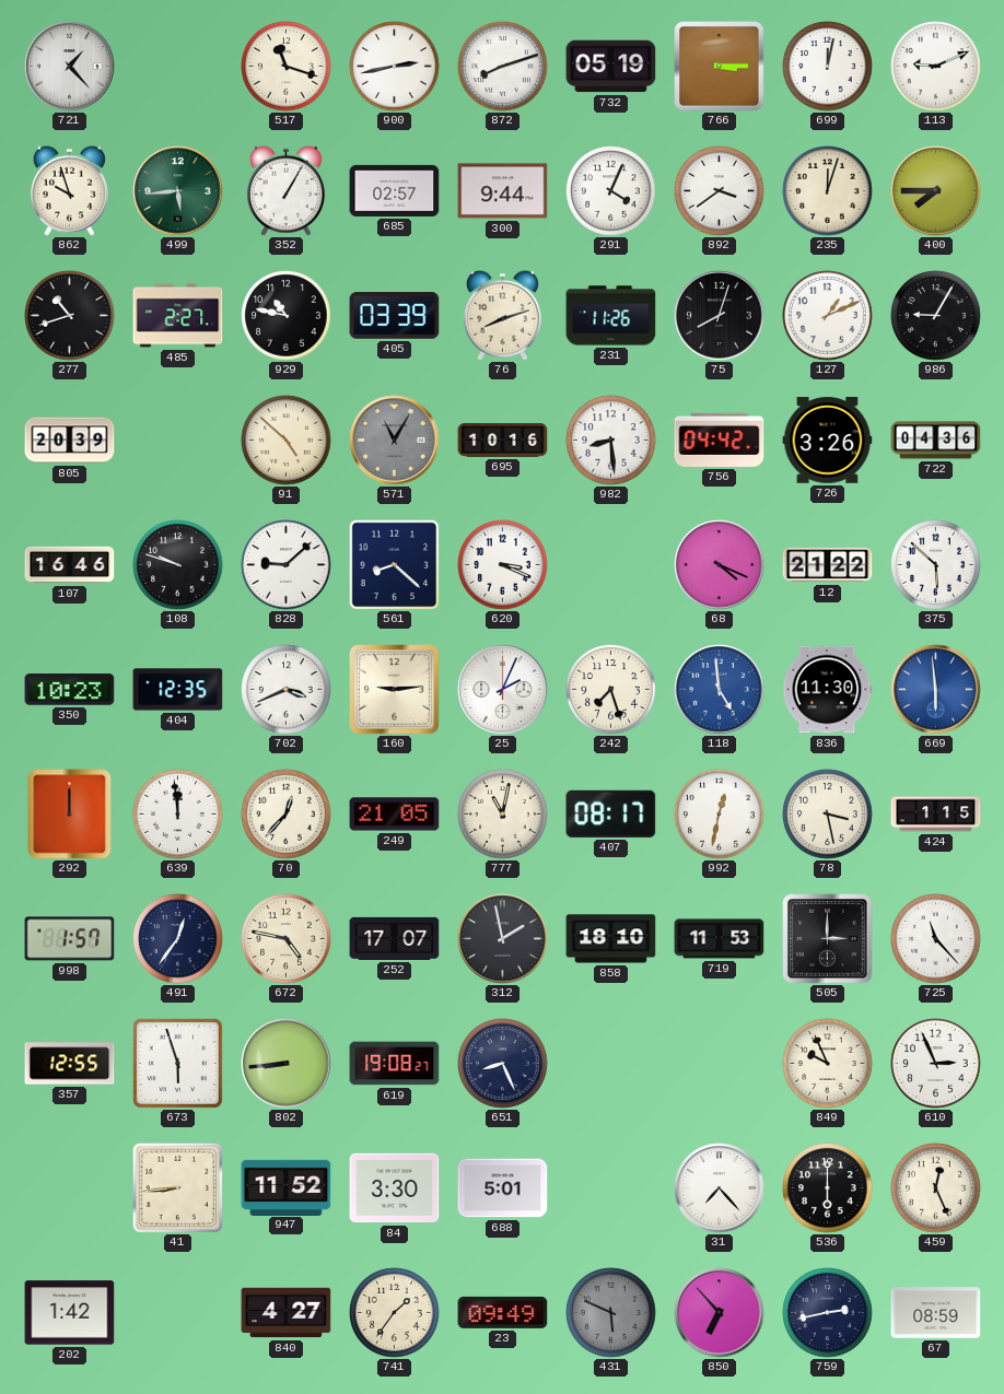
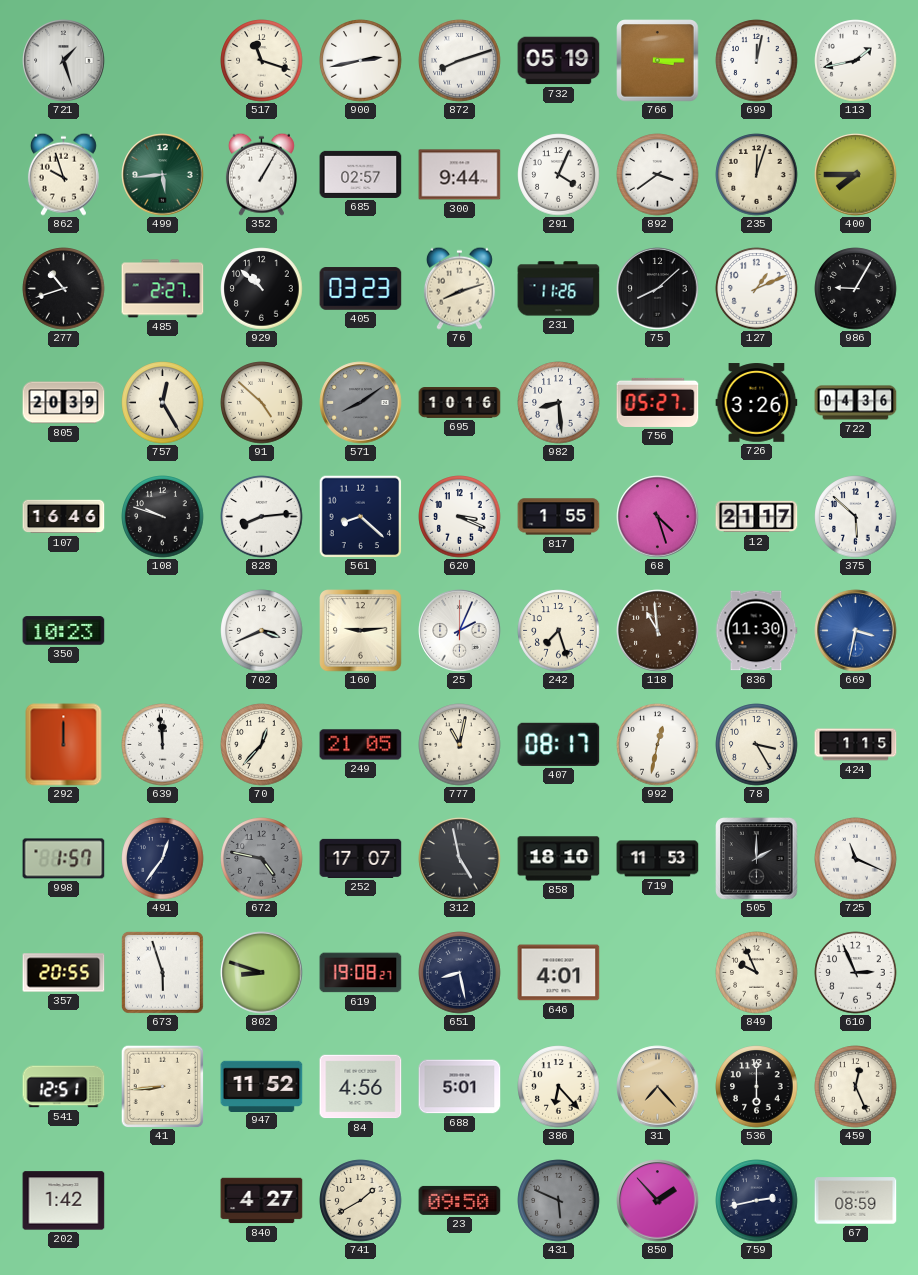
721: 1:23 -> 1:27
113: 9:11 -> 1:43
929: 10:47 -> 10:52
405: 03:39 -> 03:23
75: 8:03 -> 8:08
757: none -> 12:25
571: 11:05 -> 8:09
756: 04:42 -> 05:27
828: 9:08 -> 8:14
817: none -> 1:55
68: 4:19 -> 4:27
12: 21:22 -> 21:17
404: 12:35 -> none
118: 4:59 -> 10:59
118 dial: blue -> brown
669: 5:59 -> 3:32
78: 3:28 -> 3:25
672 dial: cream -> grey
312: 1:58 -> 4:58
505: 3:00 -> 2:00
725: 11:23 -> 11:19
357: 12:55 -> 20:55
802: 8:44 -> 8:48
651: 8:26 -> 8:28
646: none -> 4:01
541: none -> 12:51
84: 3:30 -> 4:56
386: none -> 6:23
31 dial: white -> champagne
741: 1:36 -> 1:40
23: 09:49 -> 09:50
850: 6:53 -> 1:53
